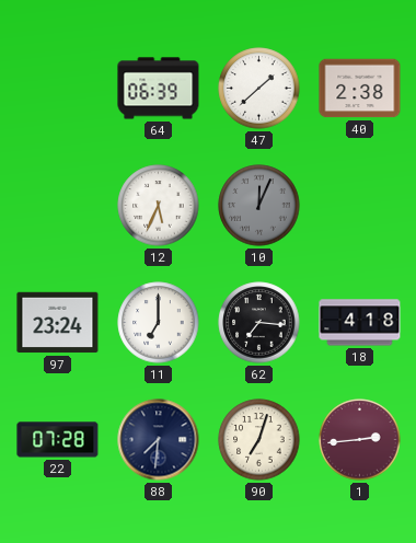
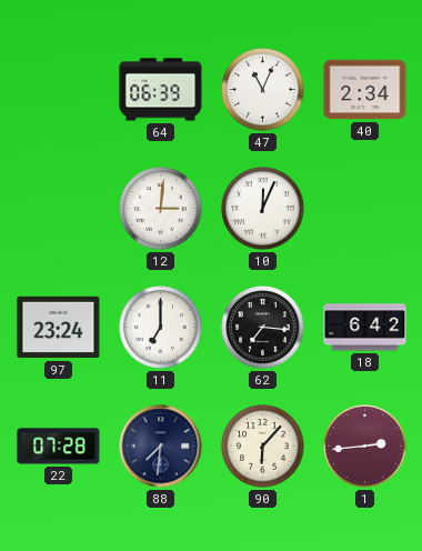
47: 1:38 -> 11:04
40: 2:38 -> 2:34
12: 5:34 -> 3:01
10 dial: grey -> white
18: 4:18 -> 6:42
90: 7:03 -> 6:07
